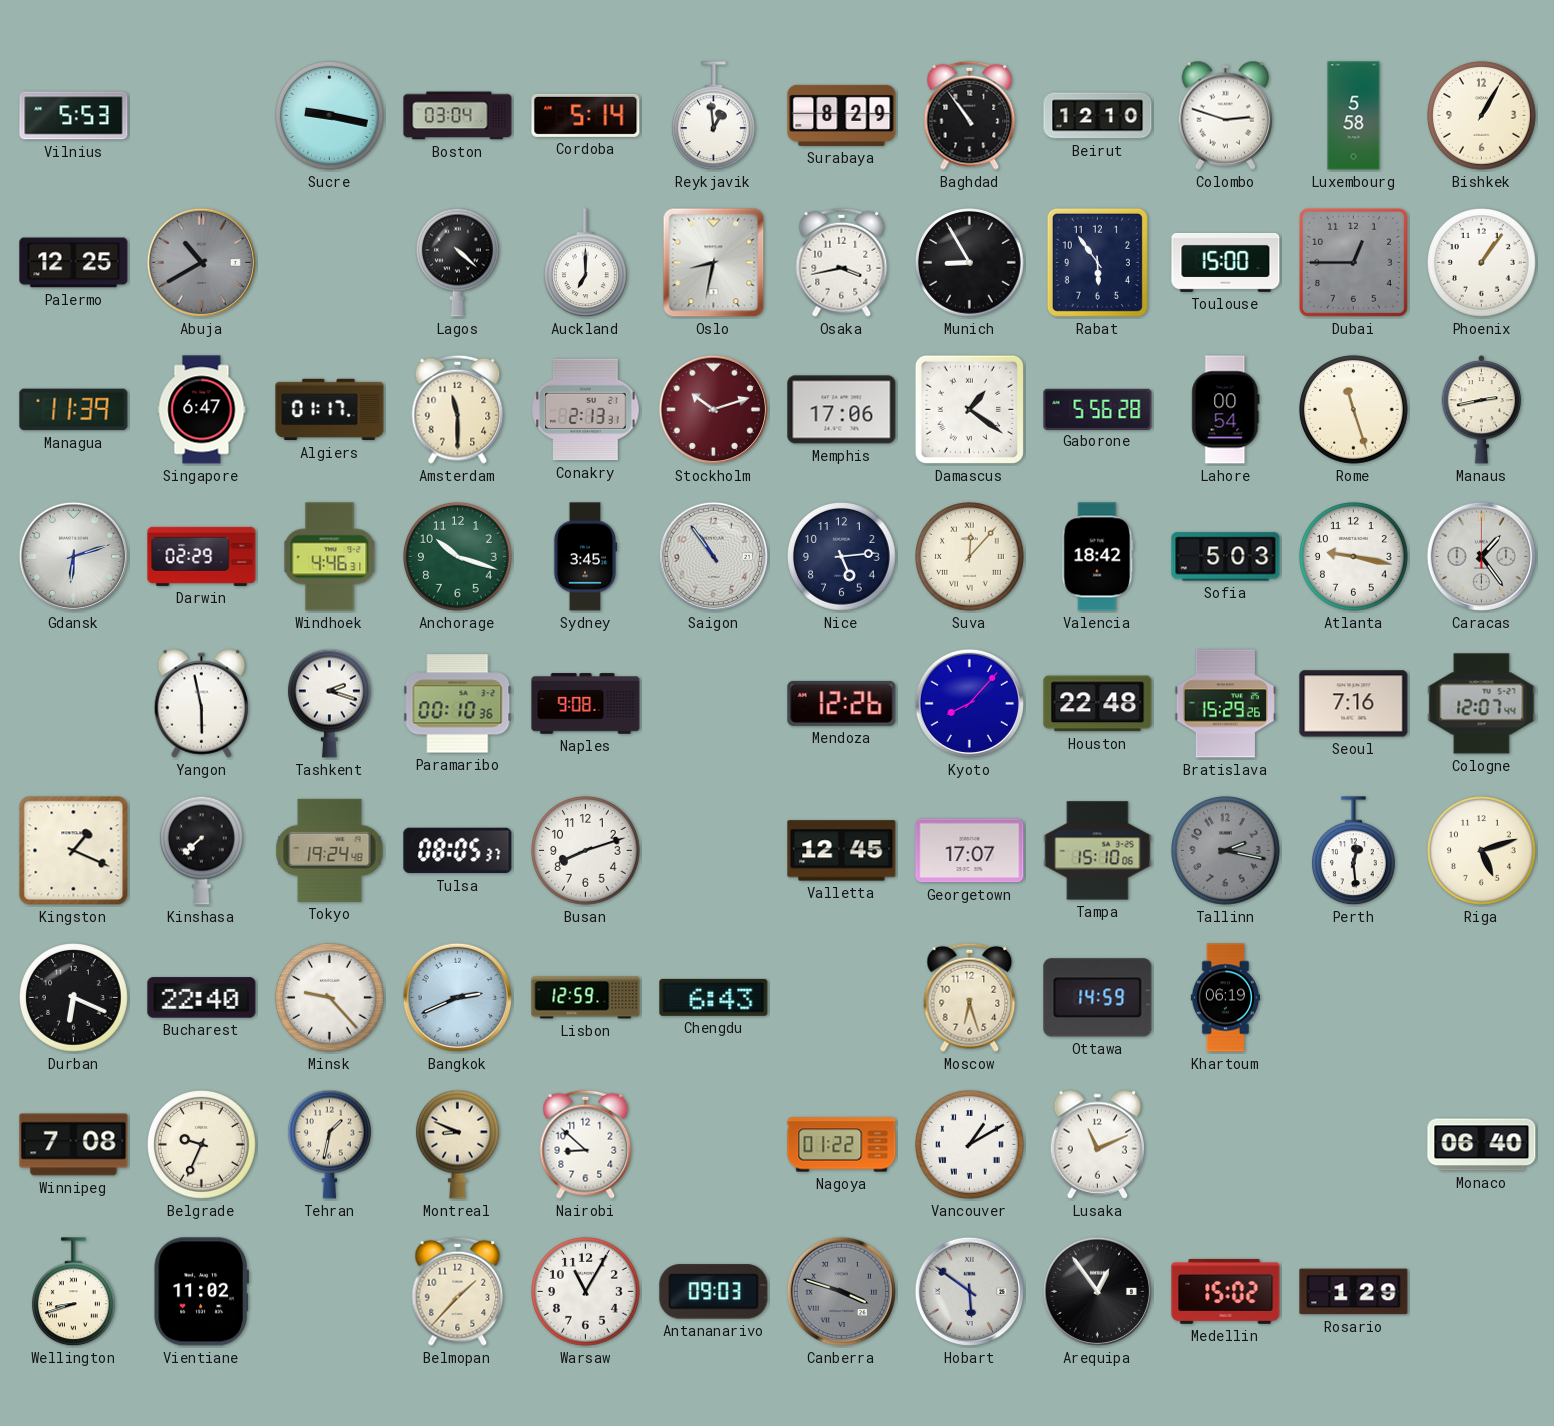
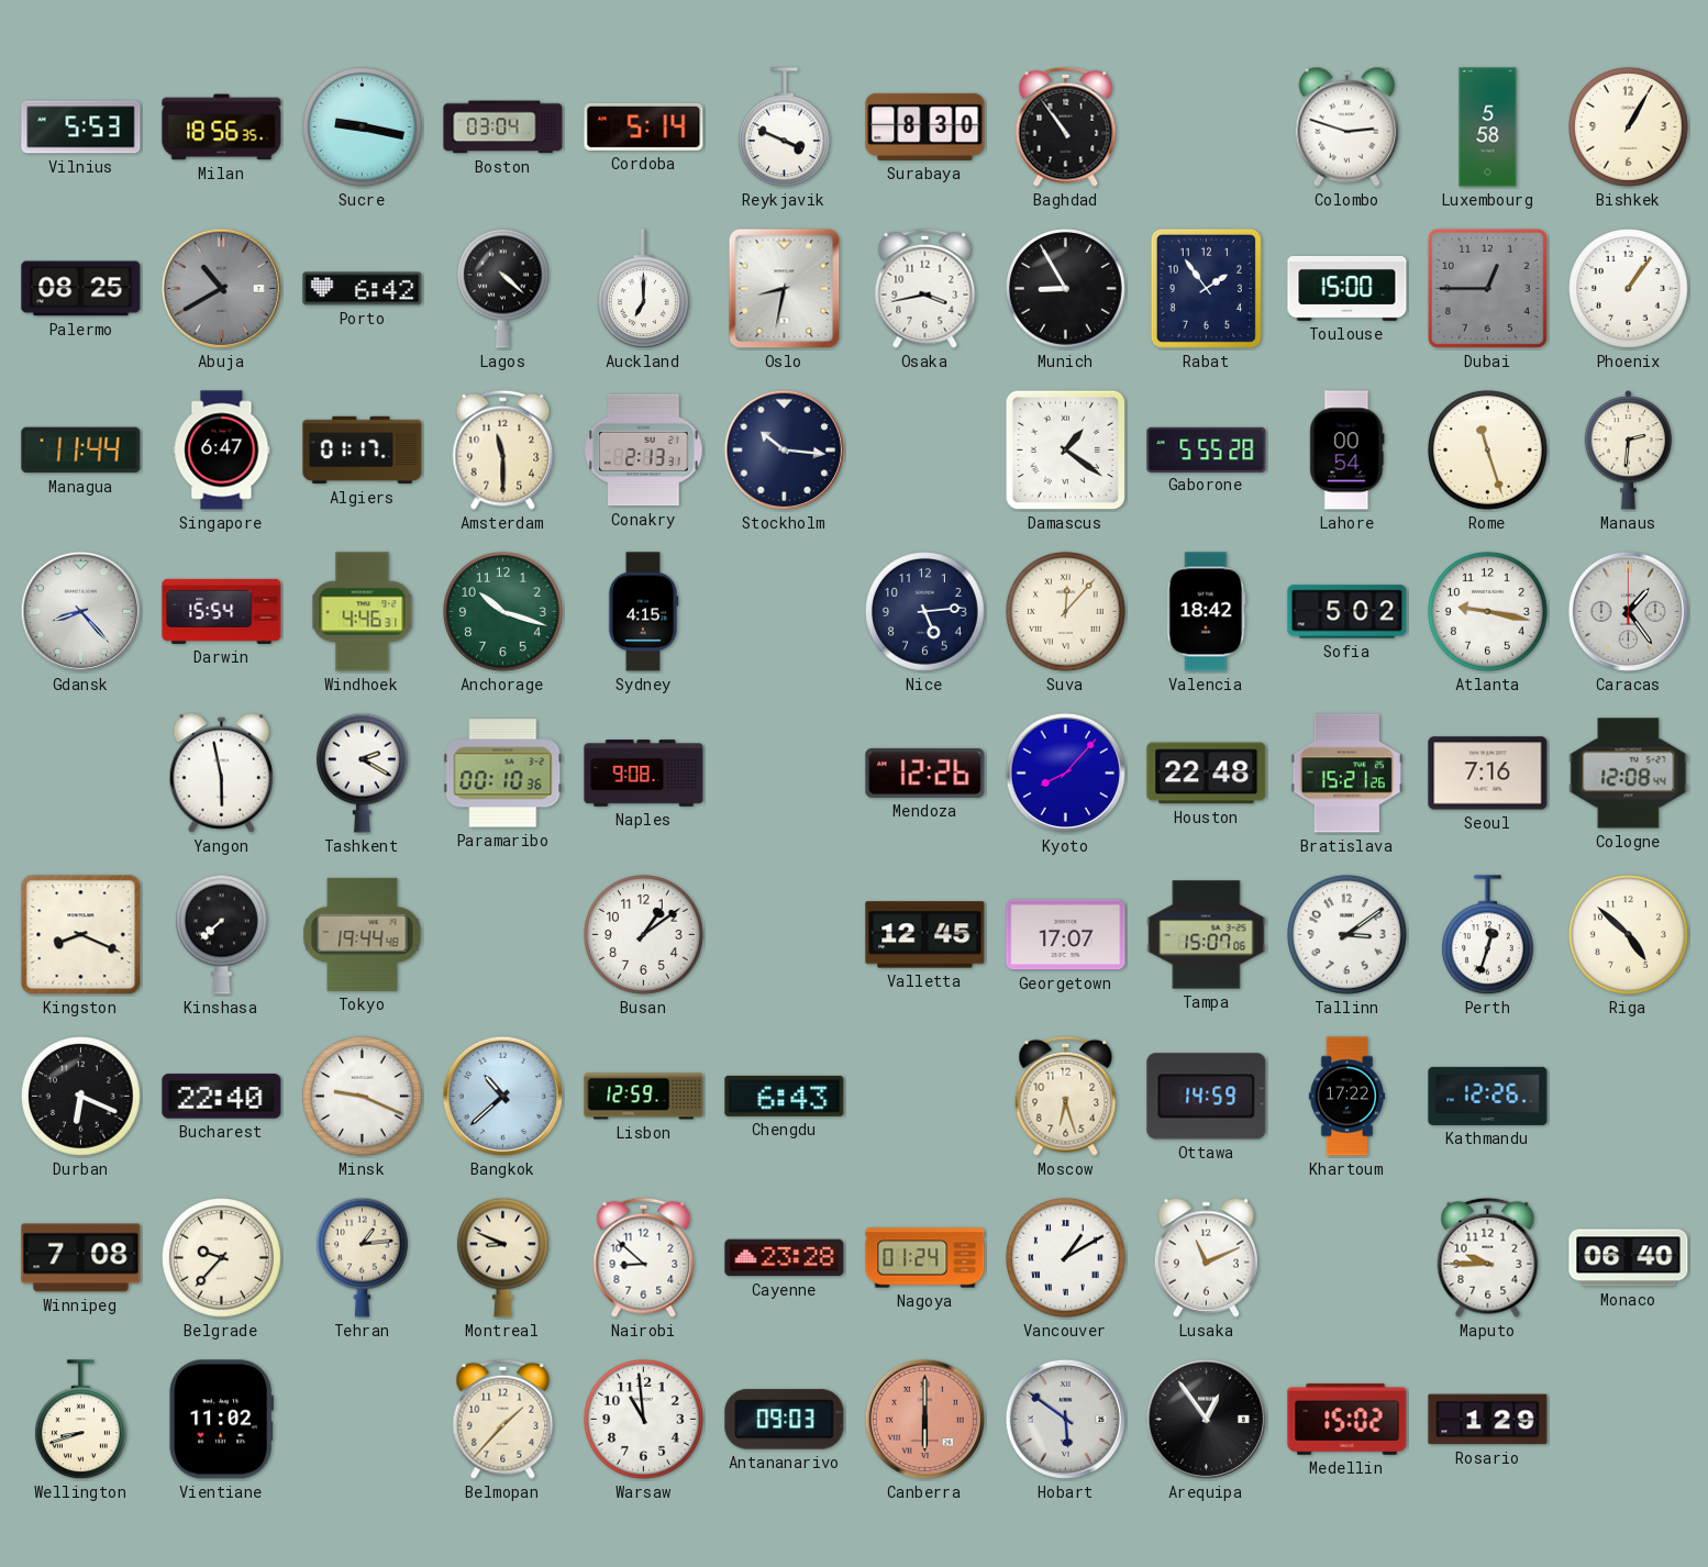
Milan: none -> 18:56
Reykjavik: 12:59 -> 3:49
Surabaya: 8:29 -> 8:30
Beirut: 12:10 -> none
Palermo: 12:25 -> 08:25
Porto: none -> 6:42
Rabat: 5:54 -> 1:54
Managua: 11:39 -> 11:44
Stockholm: 10:12 -> 10:16
Stockholm dial: burgundy -> navy
Memphis: 17:06 -> none
Gaborone: 5:56 -> 5:55
Manaus: 2:43 -> 2:31
Gdansk: 6:12 -> 8:23
Darwin: 02:29 -> 15:54
Sydney: 3:45 -> 4:15
Saigon: 10:54 -> none
Sofia: 5:03 -> 5:02
Tashkent: 2:18 -> 2:20
Bratislava: 15:29 -> 15:21
Cologne: 12:07 -> 12:08
Kingston: 1:19 -> 8:19
Tokyo: 19:24 -> 19:44
Tulsa: 08:05 -> none
Busan: 8:12 -> 1:09
Tampa: 15:10 -> 15:07
Tallinn: 2:17 -> 3:09
Tallinn dial: grey -> white
Perth: 12:29 -> 12:33
Riga: 5:12 -> 4:52
Minsk: 9:23 -> 9:19
Bangkok: 2:41 -> 10:38
Khartoum: 06:19 -> 17:22
Kathmandu: none -> 12:26
Belgrade: 9:34 -> 9:37
Tehran: 1:32 -> 1:14
Cayenne: none -> 23:28
Nagoya: 01:22 -> 01:24
Maputo: none -> 9:45
Warsaw: 11:05 -> 10:59
Canberra: 3:48 -> 6:00
Canberra dial: grey -> salmon
